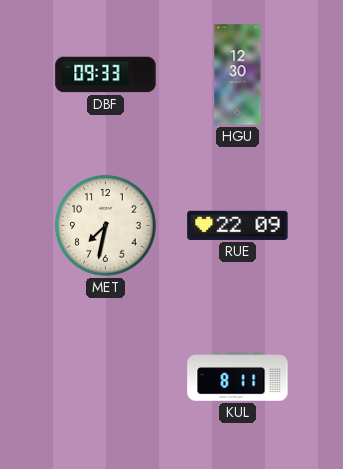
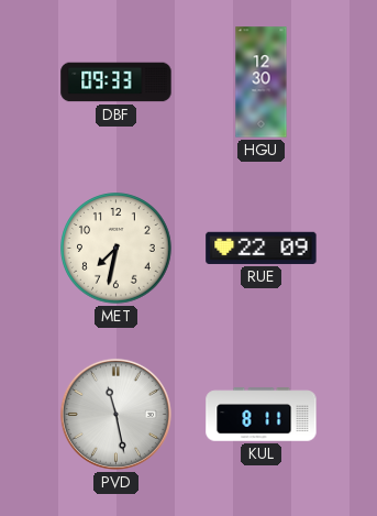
PVD: none -> 11:28
